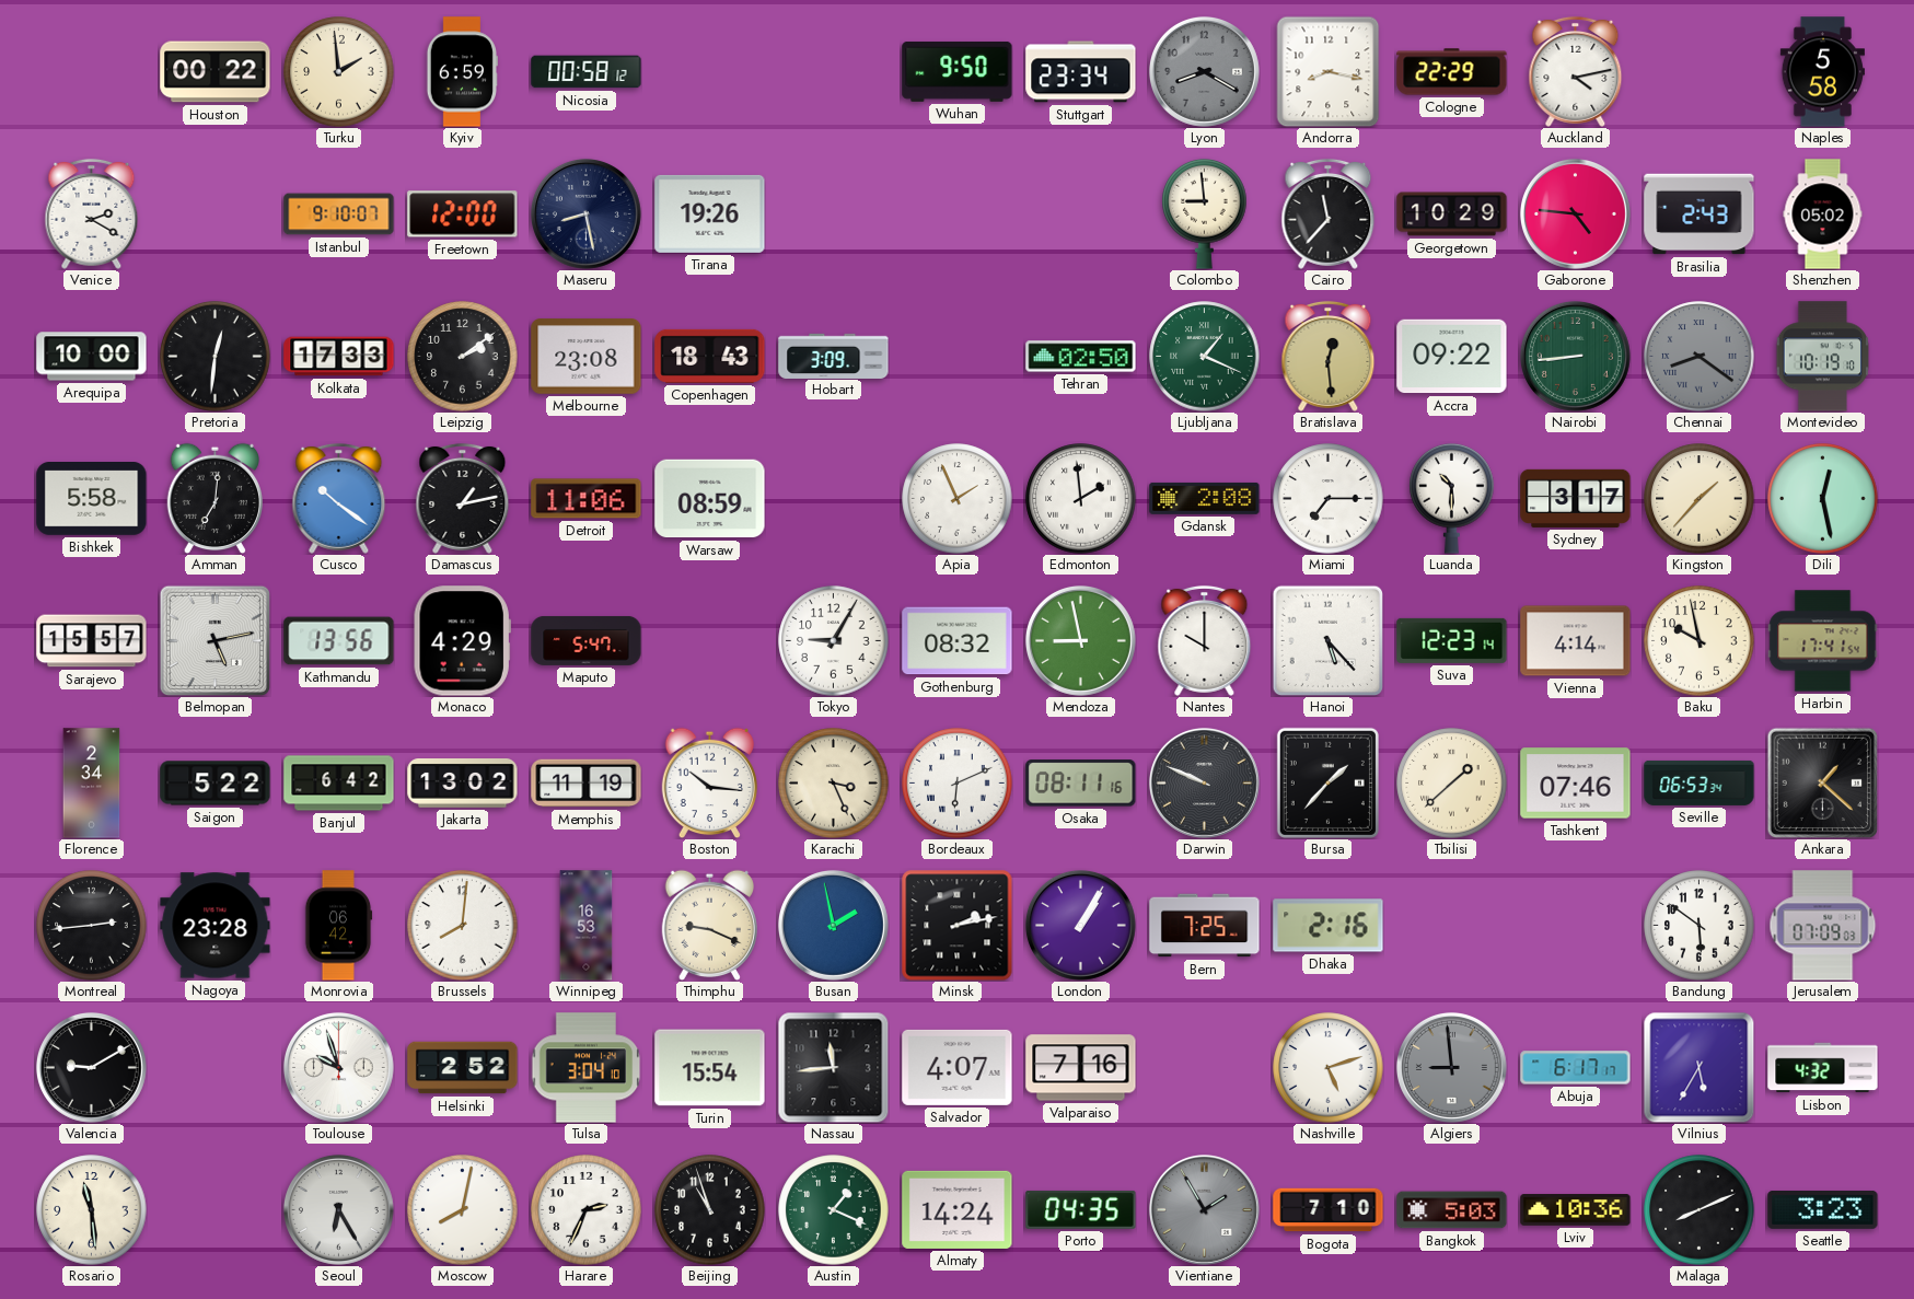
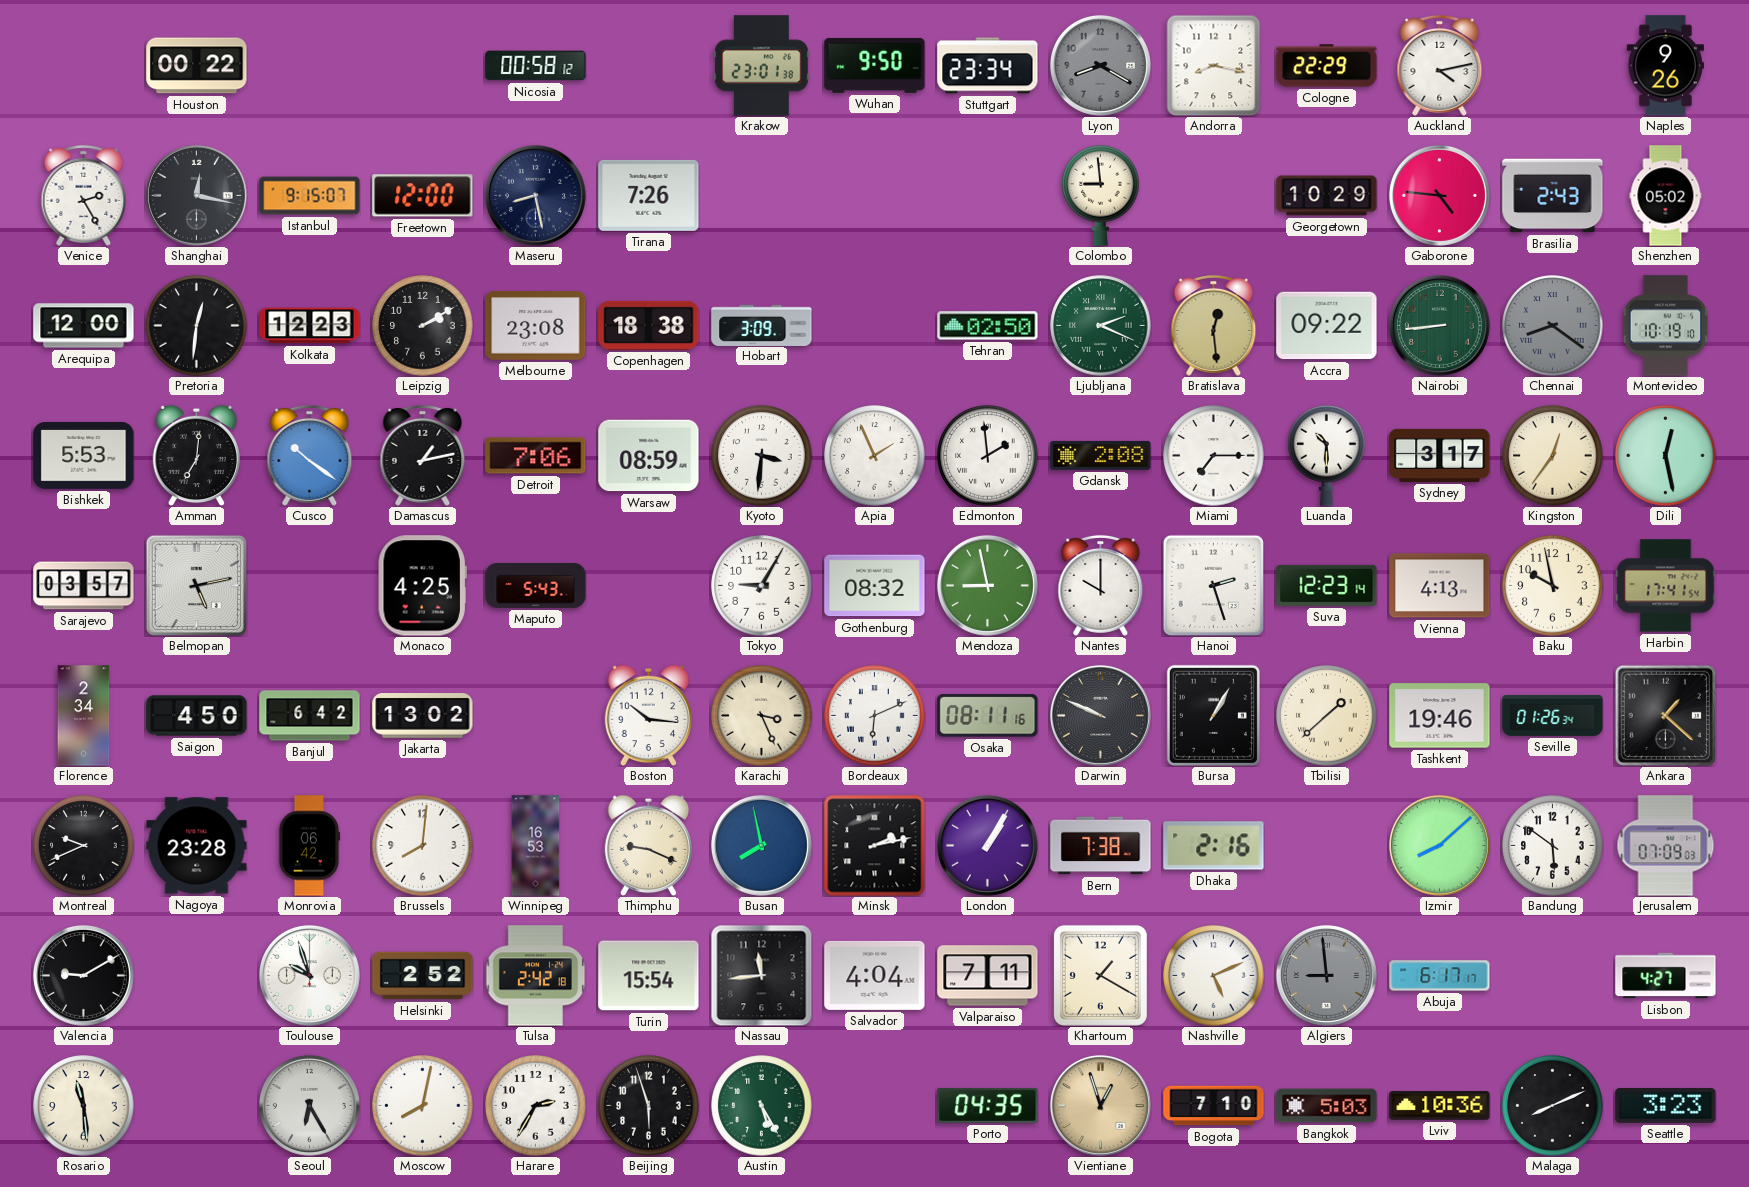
Turku: 1:59 -> none
Kyiv: 6:59 -> none
Krakow: none -> 23:01
Naples: 5:58 -> 9:26
Venice: 2:20 -> 2:25
Shanghai: none -> 12:17
Istanbul: 9:10 -> 9:15
Tirana: 19:26 -> 7:26
Cairo: 11:37 -> none
Arequipa: 10:00 -> 12:00
Kolkata: 17:33 -> 12:23
Leipzig: 2:09 -> 2:10
Copenhagen: 18:43 -> 18:38
Ljubljana: 1:19 -> 2:19
Bishkek: 5:58 -> 5:53
Detroit: 11:06 -> 7:06
Kyoto: none -> 3:31
Kingston: 1:37 -> 12:36
Sarajevo: 15:57 -> 03:57
Kathmandu: 13:56 -> none
Monaco: 4:29 -> 4:25
Maputo: 5:47 -> 5:43
Hanoi: 5:23 -> 2:27
Vienna: 4:14 -> 4:13
Saigon: 5:22 -> 4:50
Memphis: 11:19 -> none
Bursa: 1:37 -> 1:05
Tashkent: 07:46 -> 19:46
Seville: 06:53 -> 01:26
Montreal: 2:44 -> 9:41
Busan: 1:58 -> 7:58
Bern: 7:25 -> 7:38
Izmir: none -> 8:08
Tulsa: 3:04 -> 2:42
Salvador: 4:07 -> 4:04
Valparaiso: 7:16 -> 7:11
Khartoum: none -> 1:20
Nashville: 5:12 -> 5:11
Vilnius: 5:35 -> none
Lisbon: 4:32 -> 4:27
Harare: 2:34 -> 2:35
Beijing: 10:57 -> 5:57
Austin: 1:19 -> 5:25
Almaty: 14:24 -> none
Vientiane: 1:55 -> 12:57
Vientiane dial: grey -> champagne
